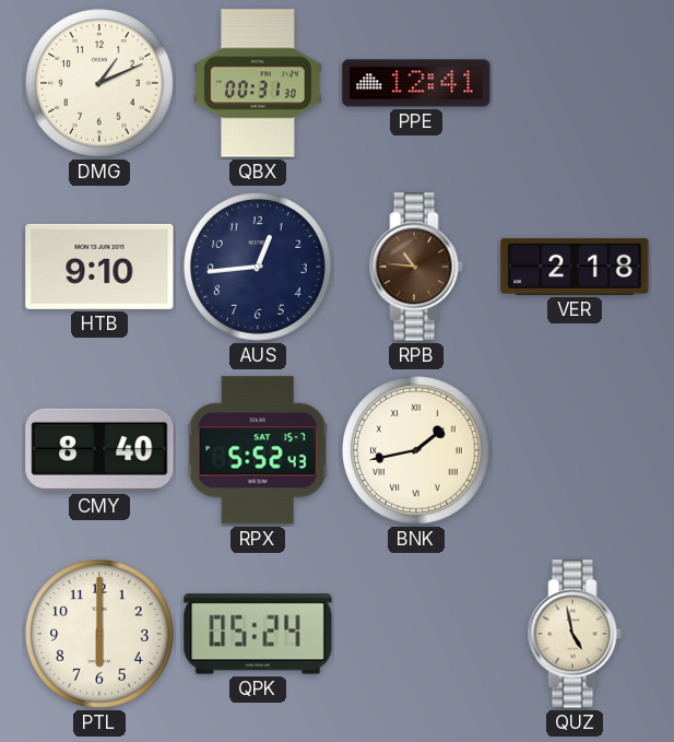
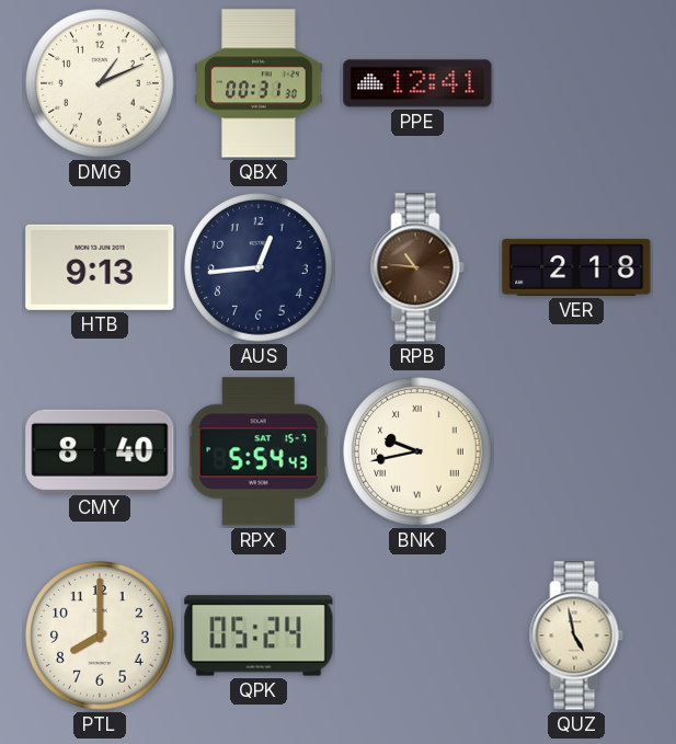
HTB: 9:10 -> 9:13
RPX: 5:52 -> 5:54
BNK: 1:43 -> 9:43
PTL: 6:00 -> 8:00
